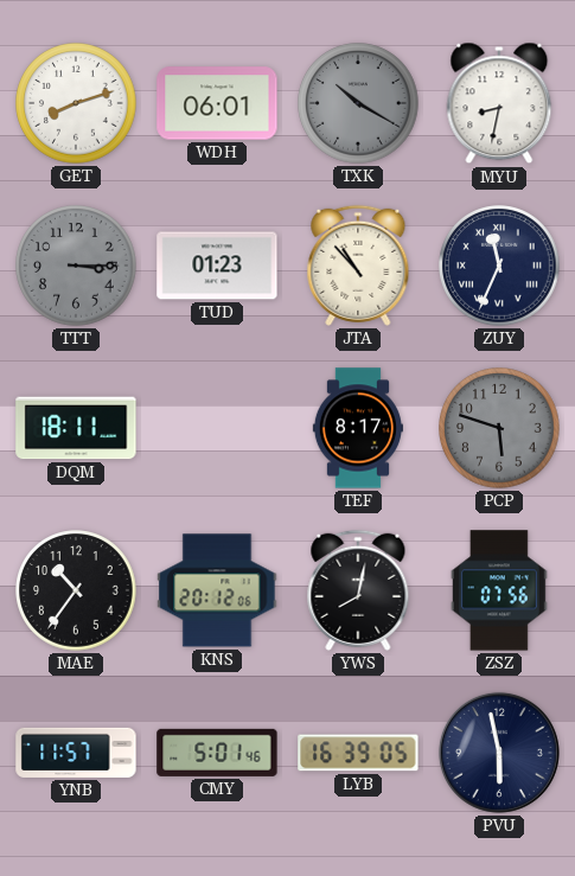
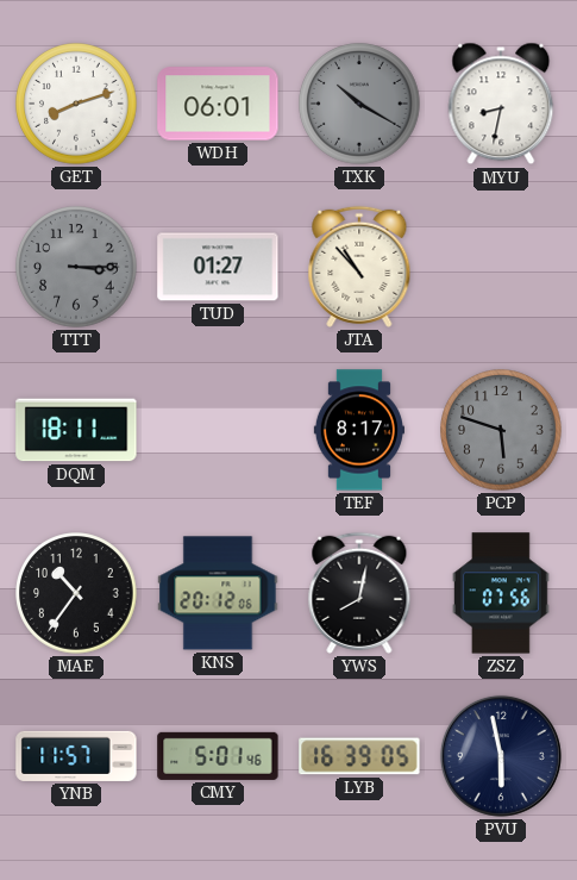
TUD: 01:23 -> 01:27
ZUY: 11:34 -> none
